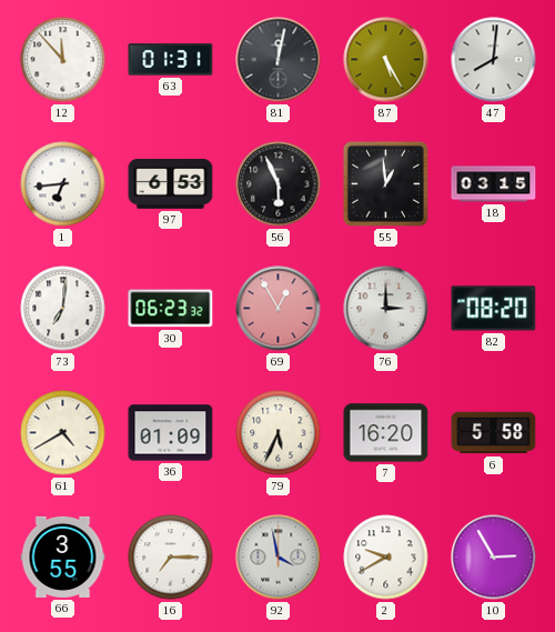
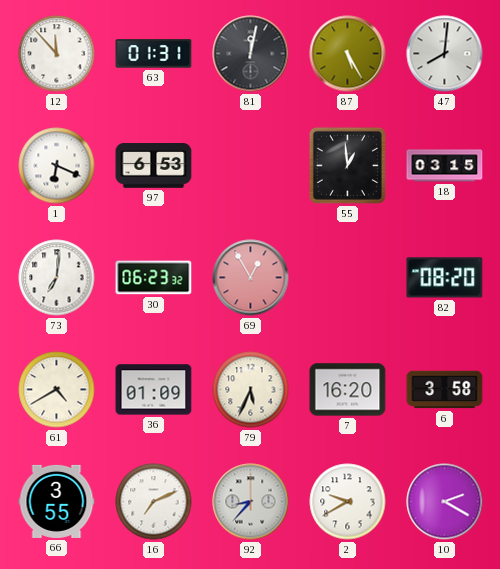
1: 6:44 -> 6:19
56: 5:56 -> none
76: 3:00 -> none
6: 5:58 -> 3:58
16: 7:15 -> 7:11
92: 3:58 -> 8:37
10: 2:55 -> 2:20
